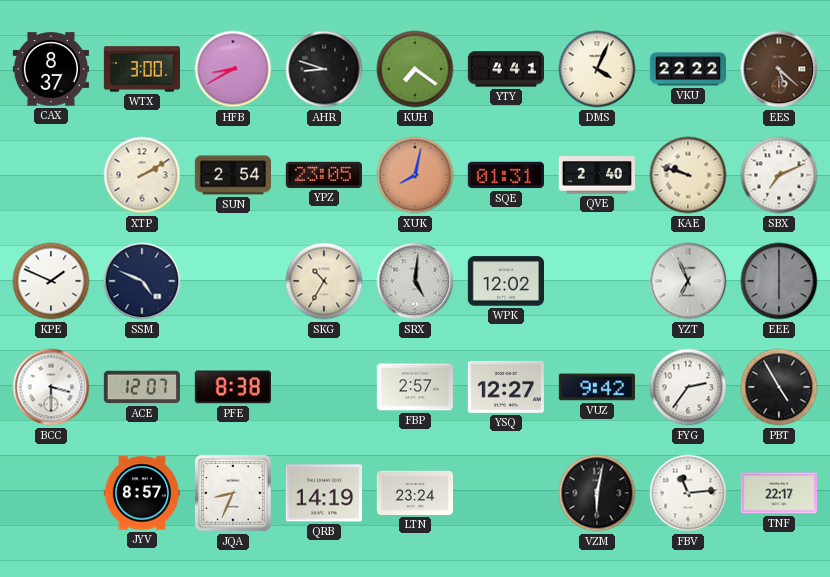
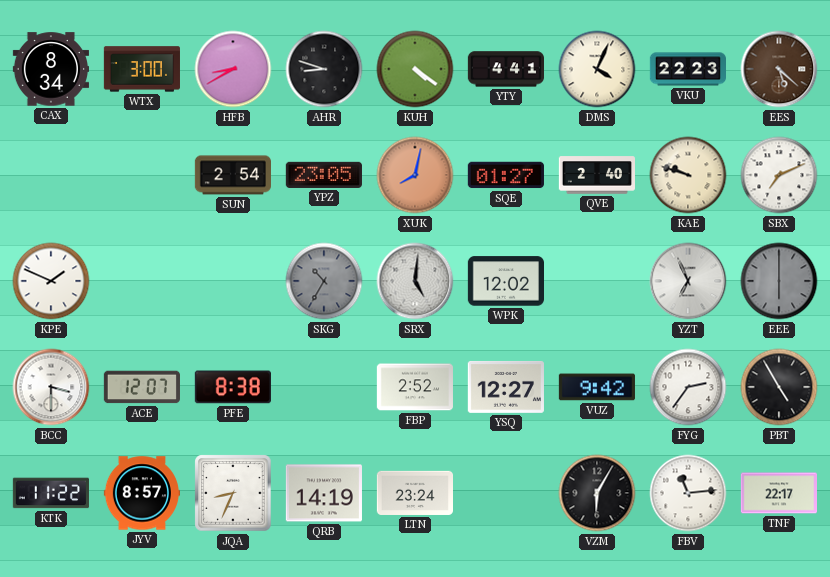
CAX: 8:37 -> 8:34
KUH: 7:21 -> 4:21
VKU: 22:22 -> 22:23
XTP: 2:10 -> none
SQE: 01:31 -> 01:27
SSM: 4:49 -> none
SKG dial: cream -> grey
FBP: 2:57 -> 2:52
KTK: none -> 11:22
VZM: 6:02 -> 6:05
